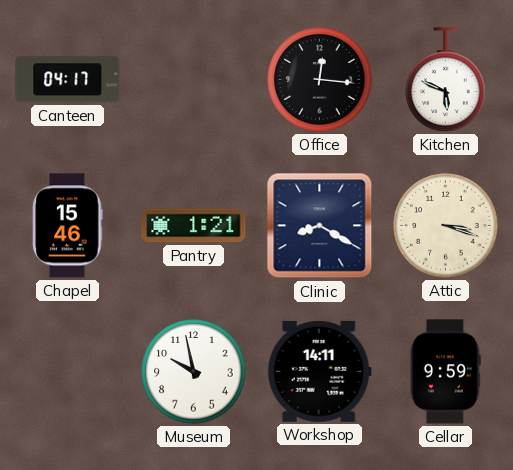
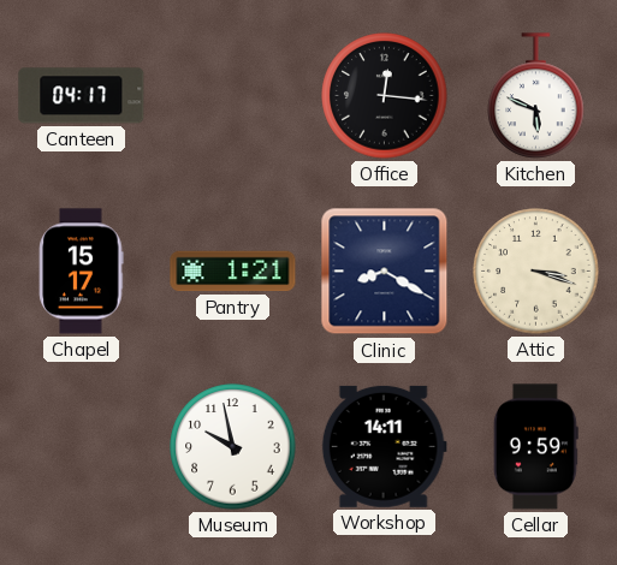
Chapel: 15:46 -> 15:17
